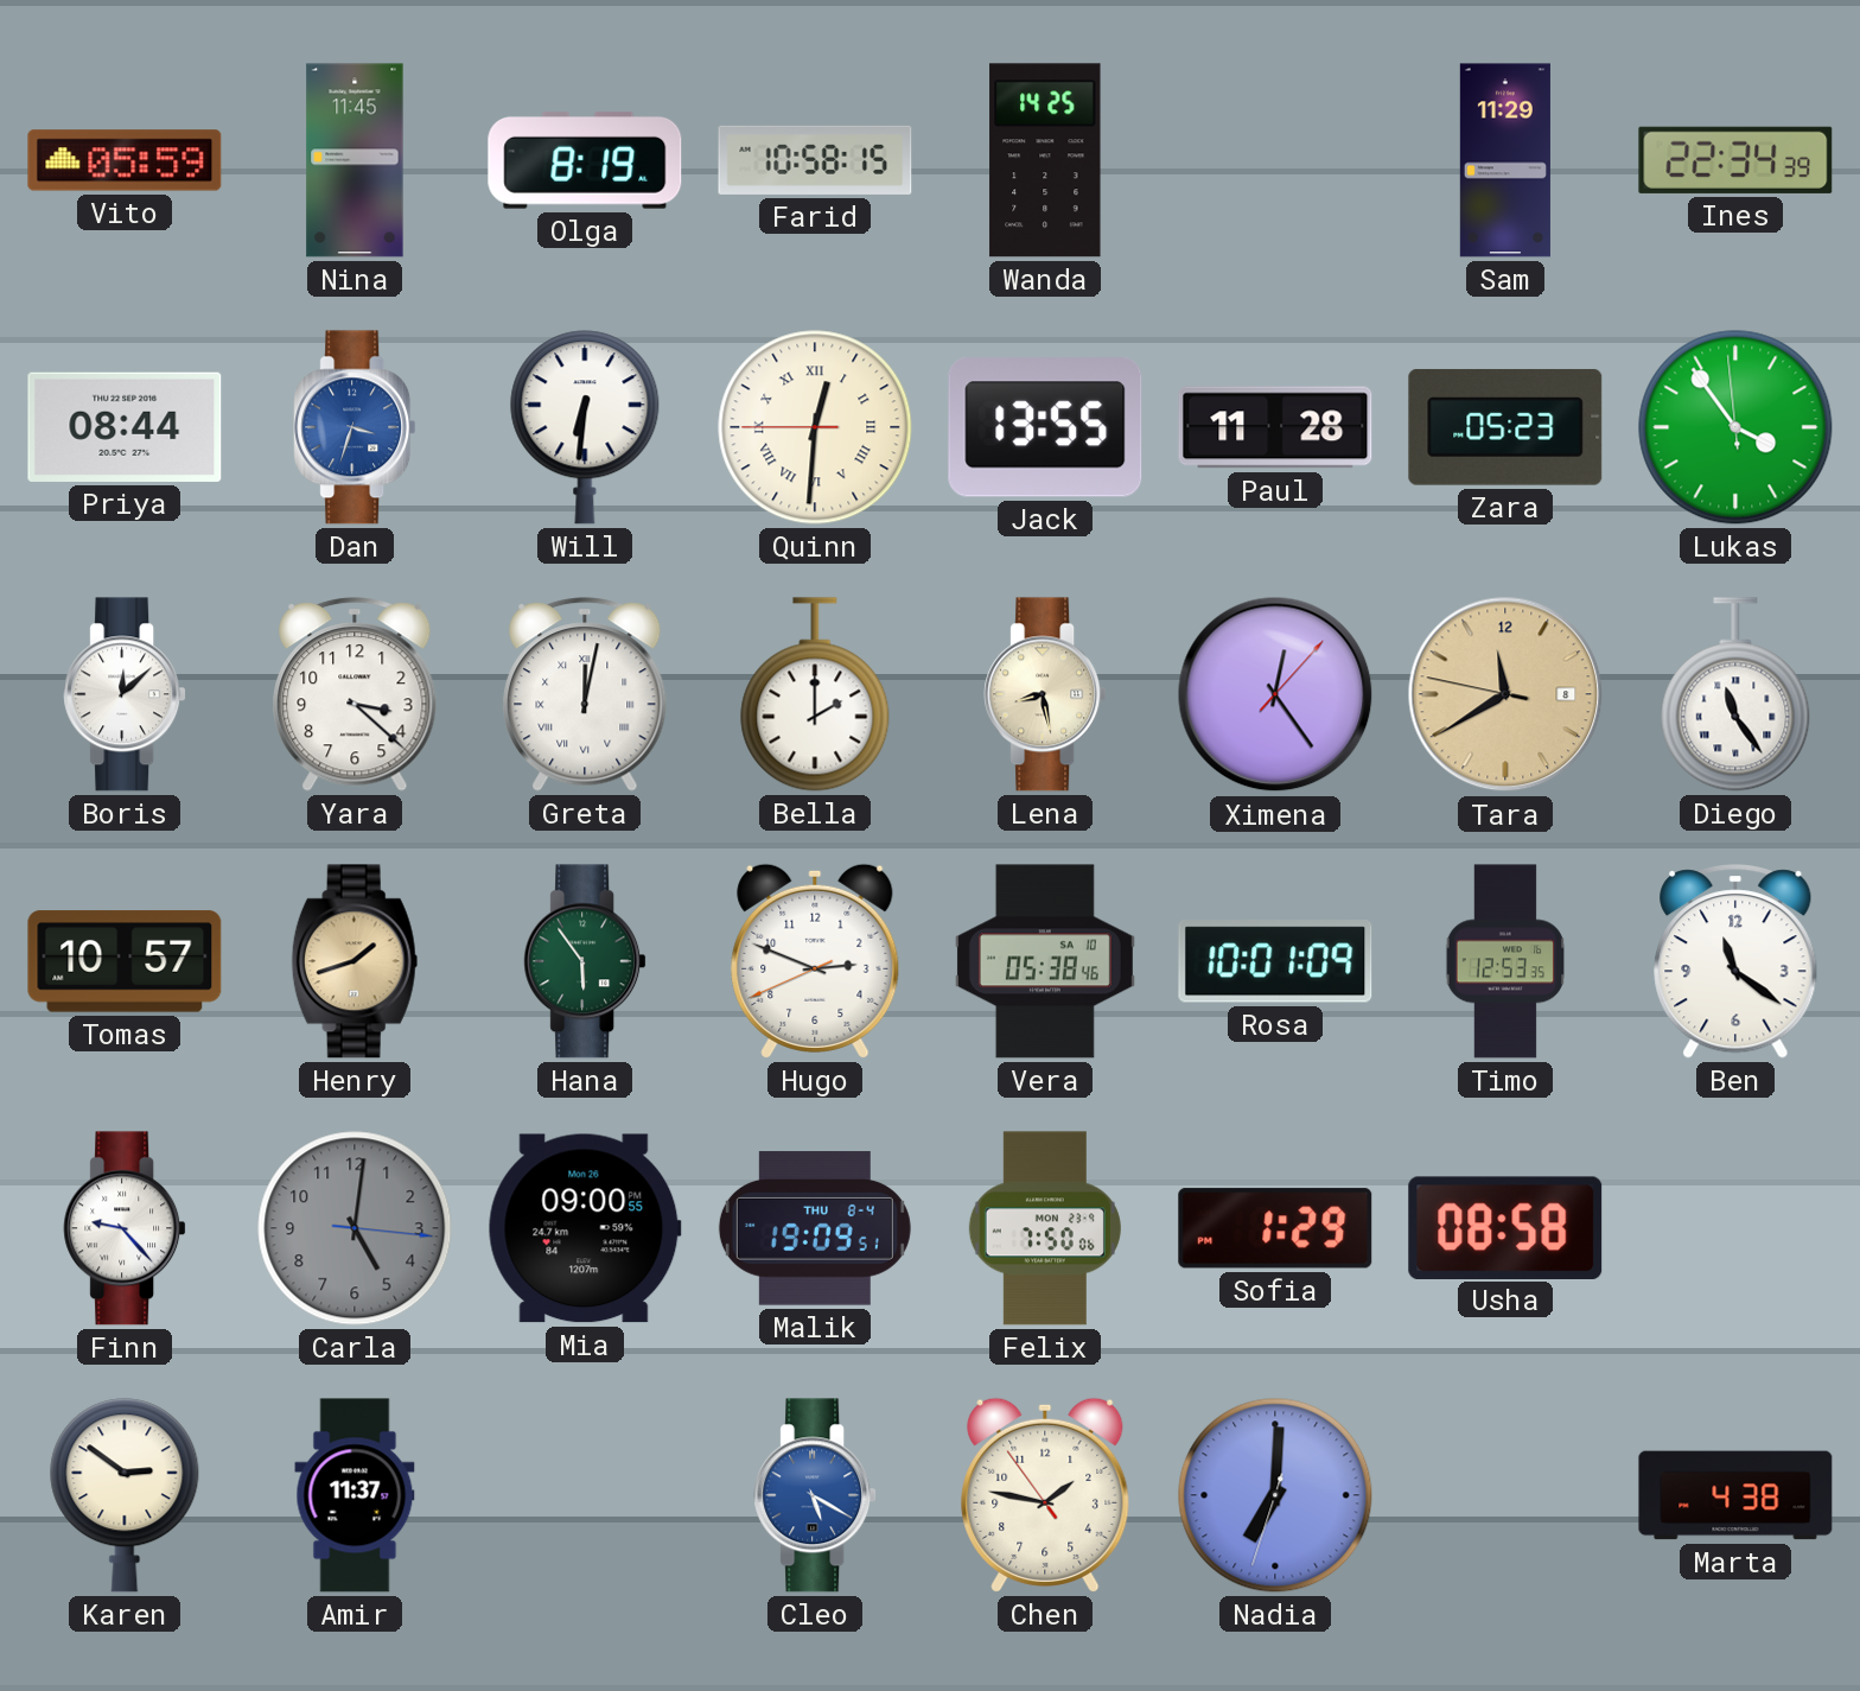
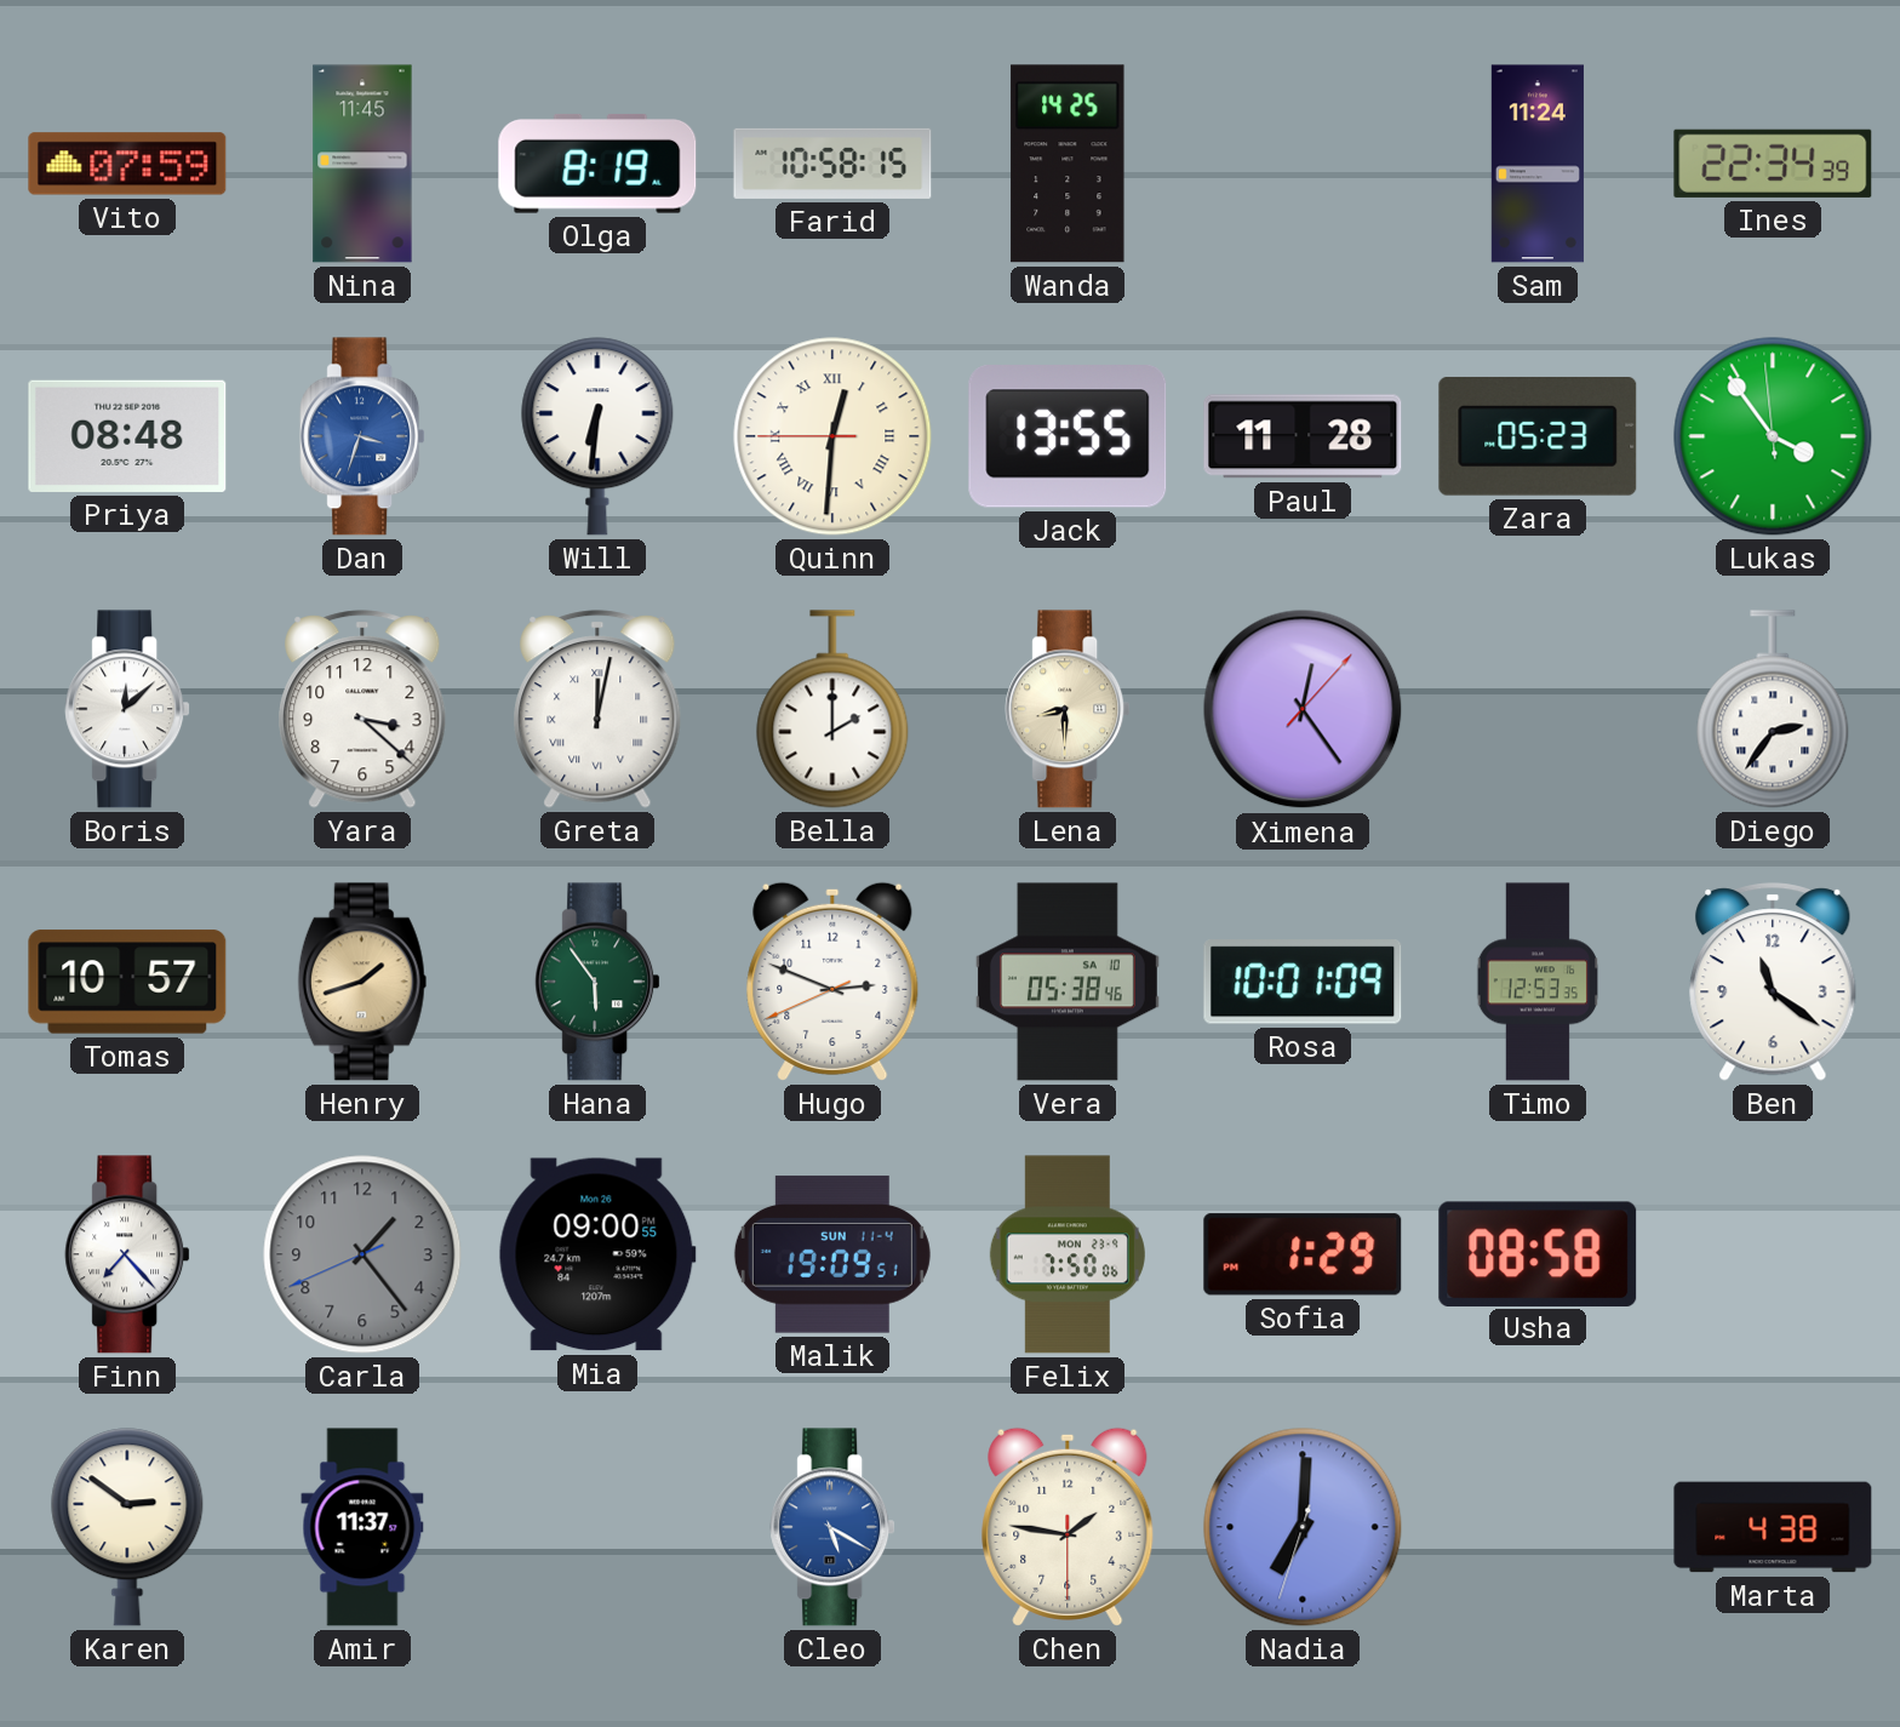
Vito: 05:59 -> 07:59
Sam: 11:29 -> 11:24
Priya: 08:44 -> 08:48
Lena: 8:28 -> 8:30
Tara: 11:39 -> none
Diego: 11:24 -> 2:36
Finn: 9:23 -> 7:23
Carla: 5:01 -> 1:23
Malik date: THU 8-4 -> SUN 11-4
Chen: 1:46:54 -> 1:46:30
